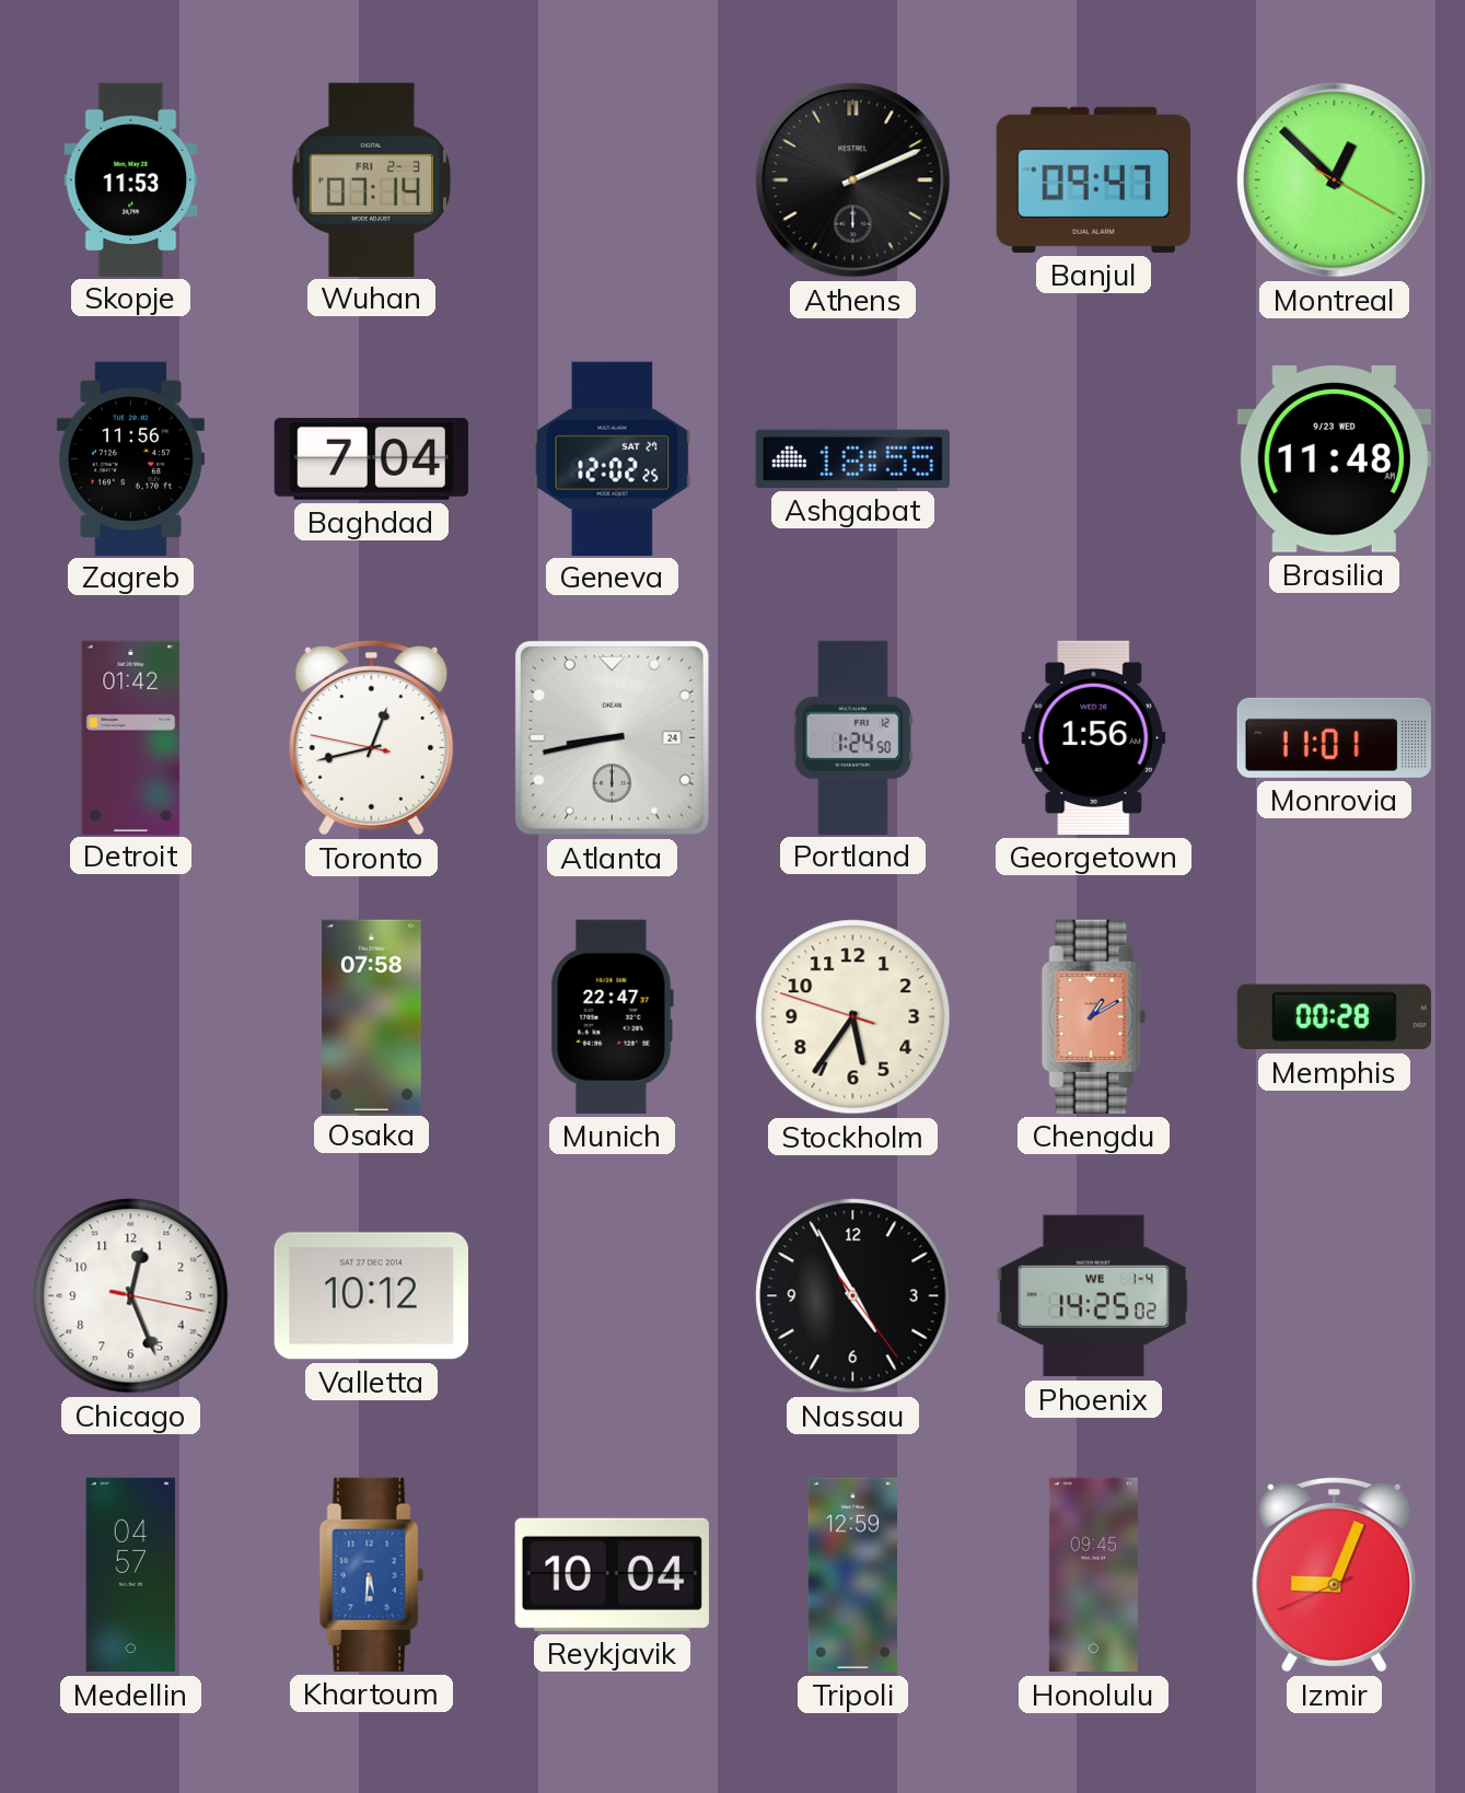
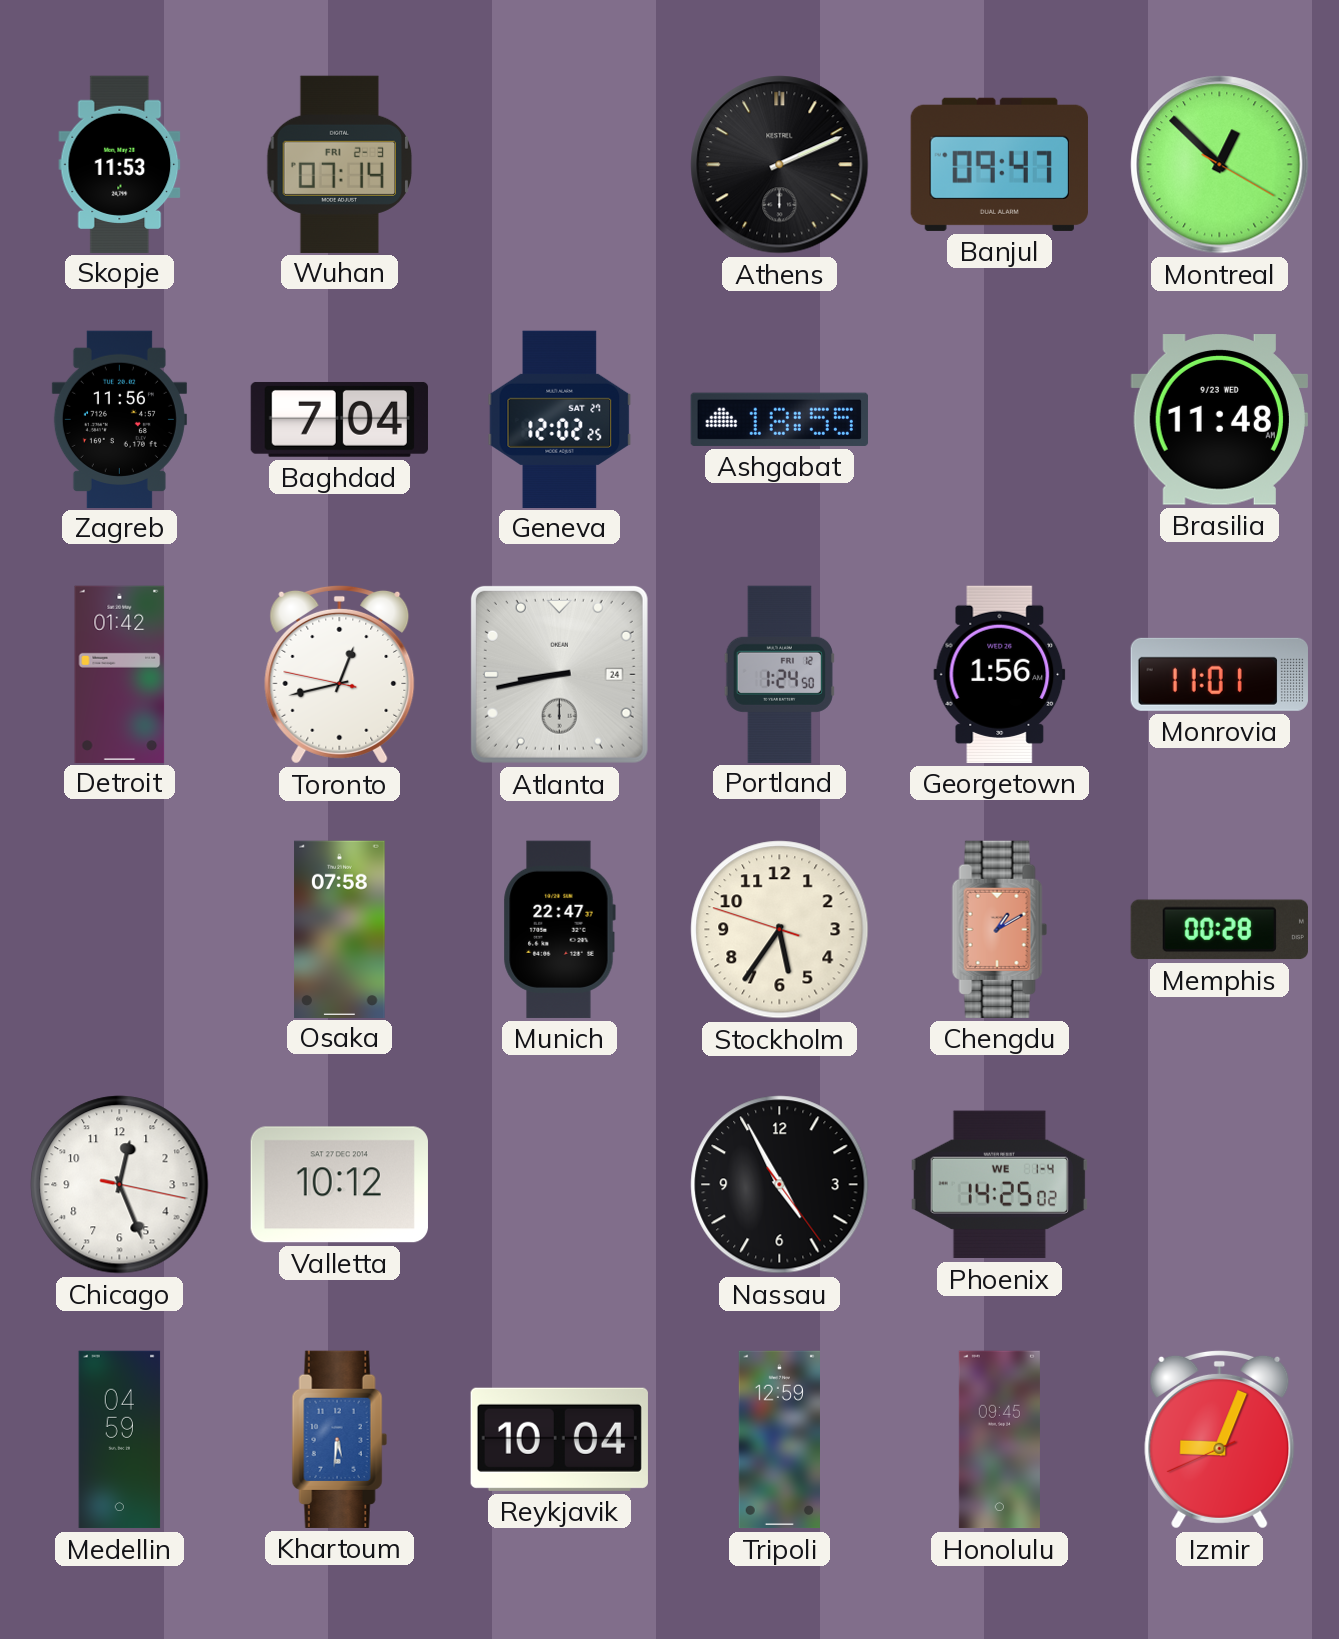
Medellin: 04:57 -> 04:59
